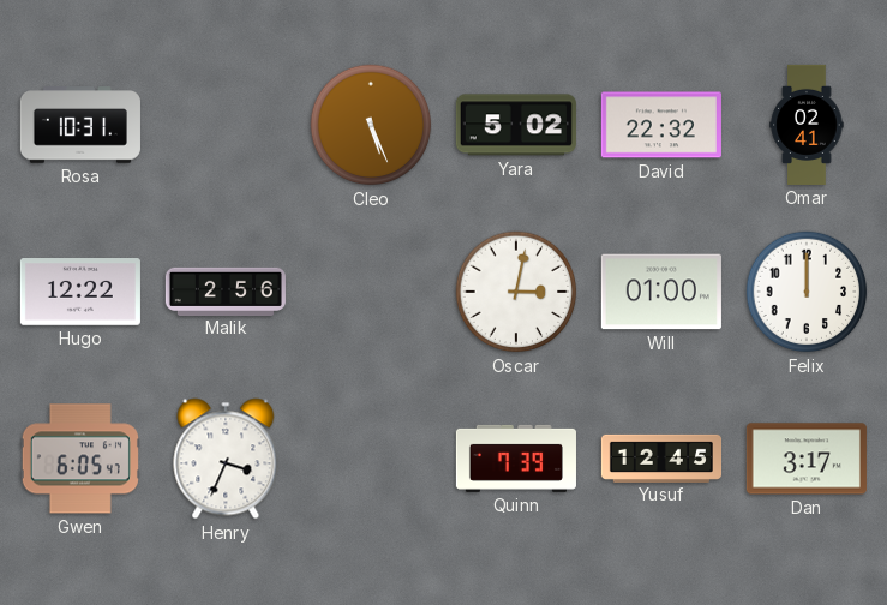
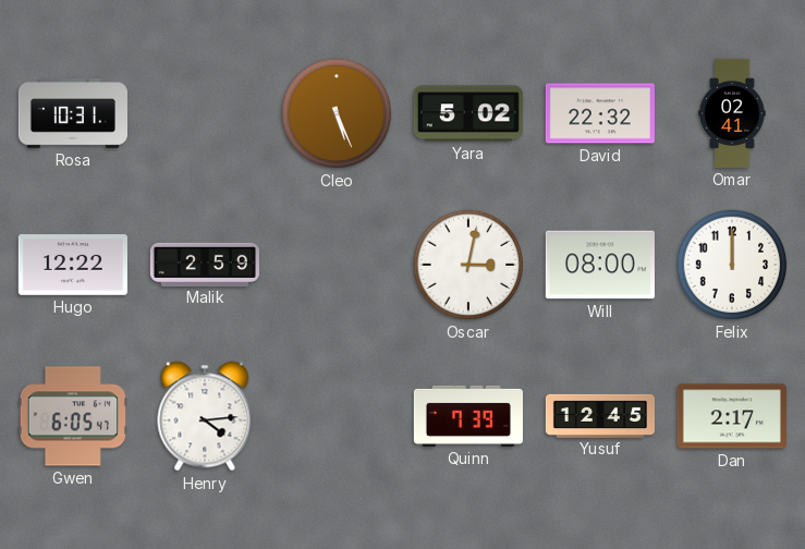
Malik: 2:56 -> 2:59
Will: 01:00 -> 08:00
Henry: 3:34 -> 4:14
Dan: 3:17 -> 2:17
